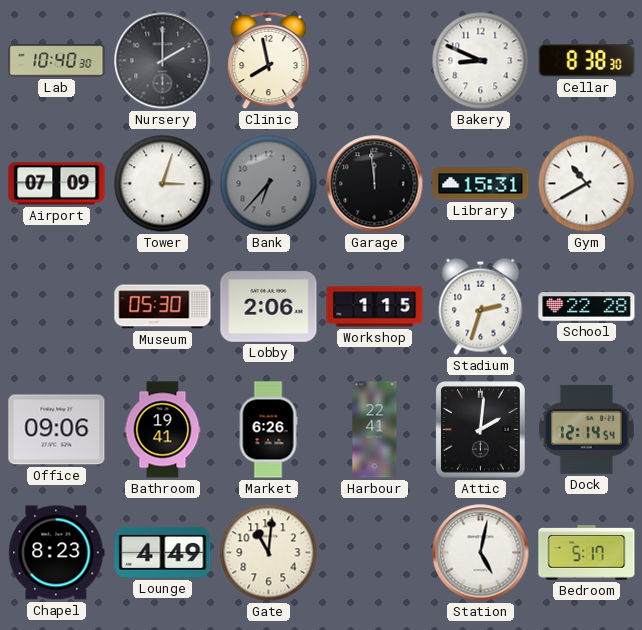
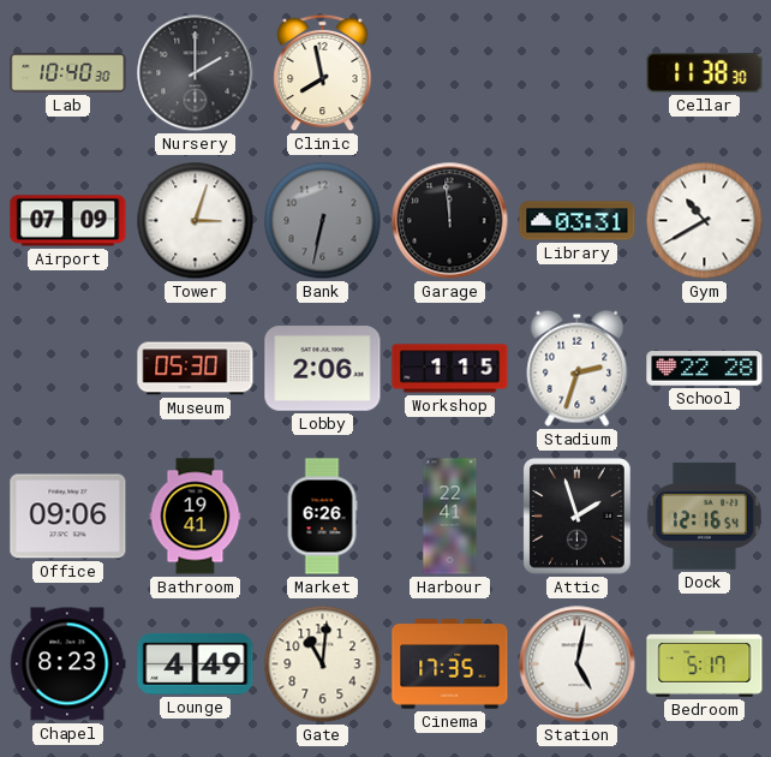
Bakery: 8:49 -> none
Cellar: 8:38 -> 11:38
Bank: 6:37 -> 6:32
Library: 15:31 -> 03:31
Attic: 2:01 -> 1:57
Dock: 12:14 -> 12:16
Cinema: none -> 17:35
